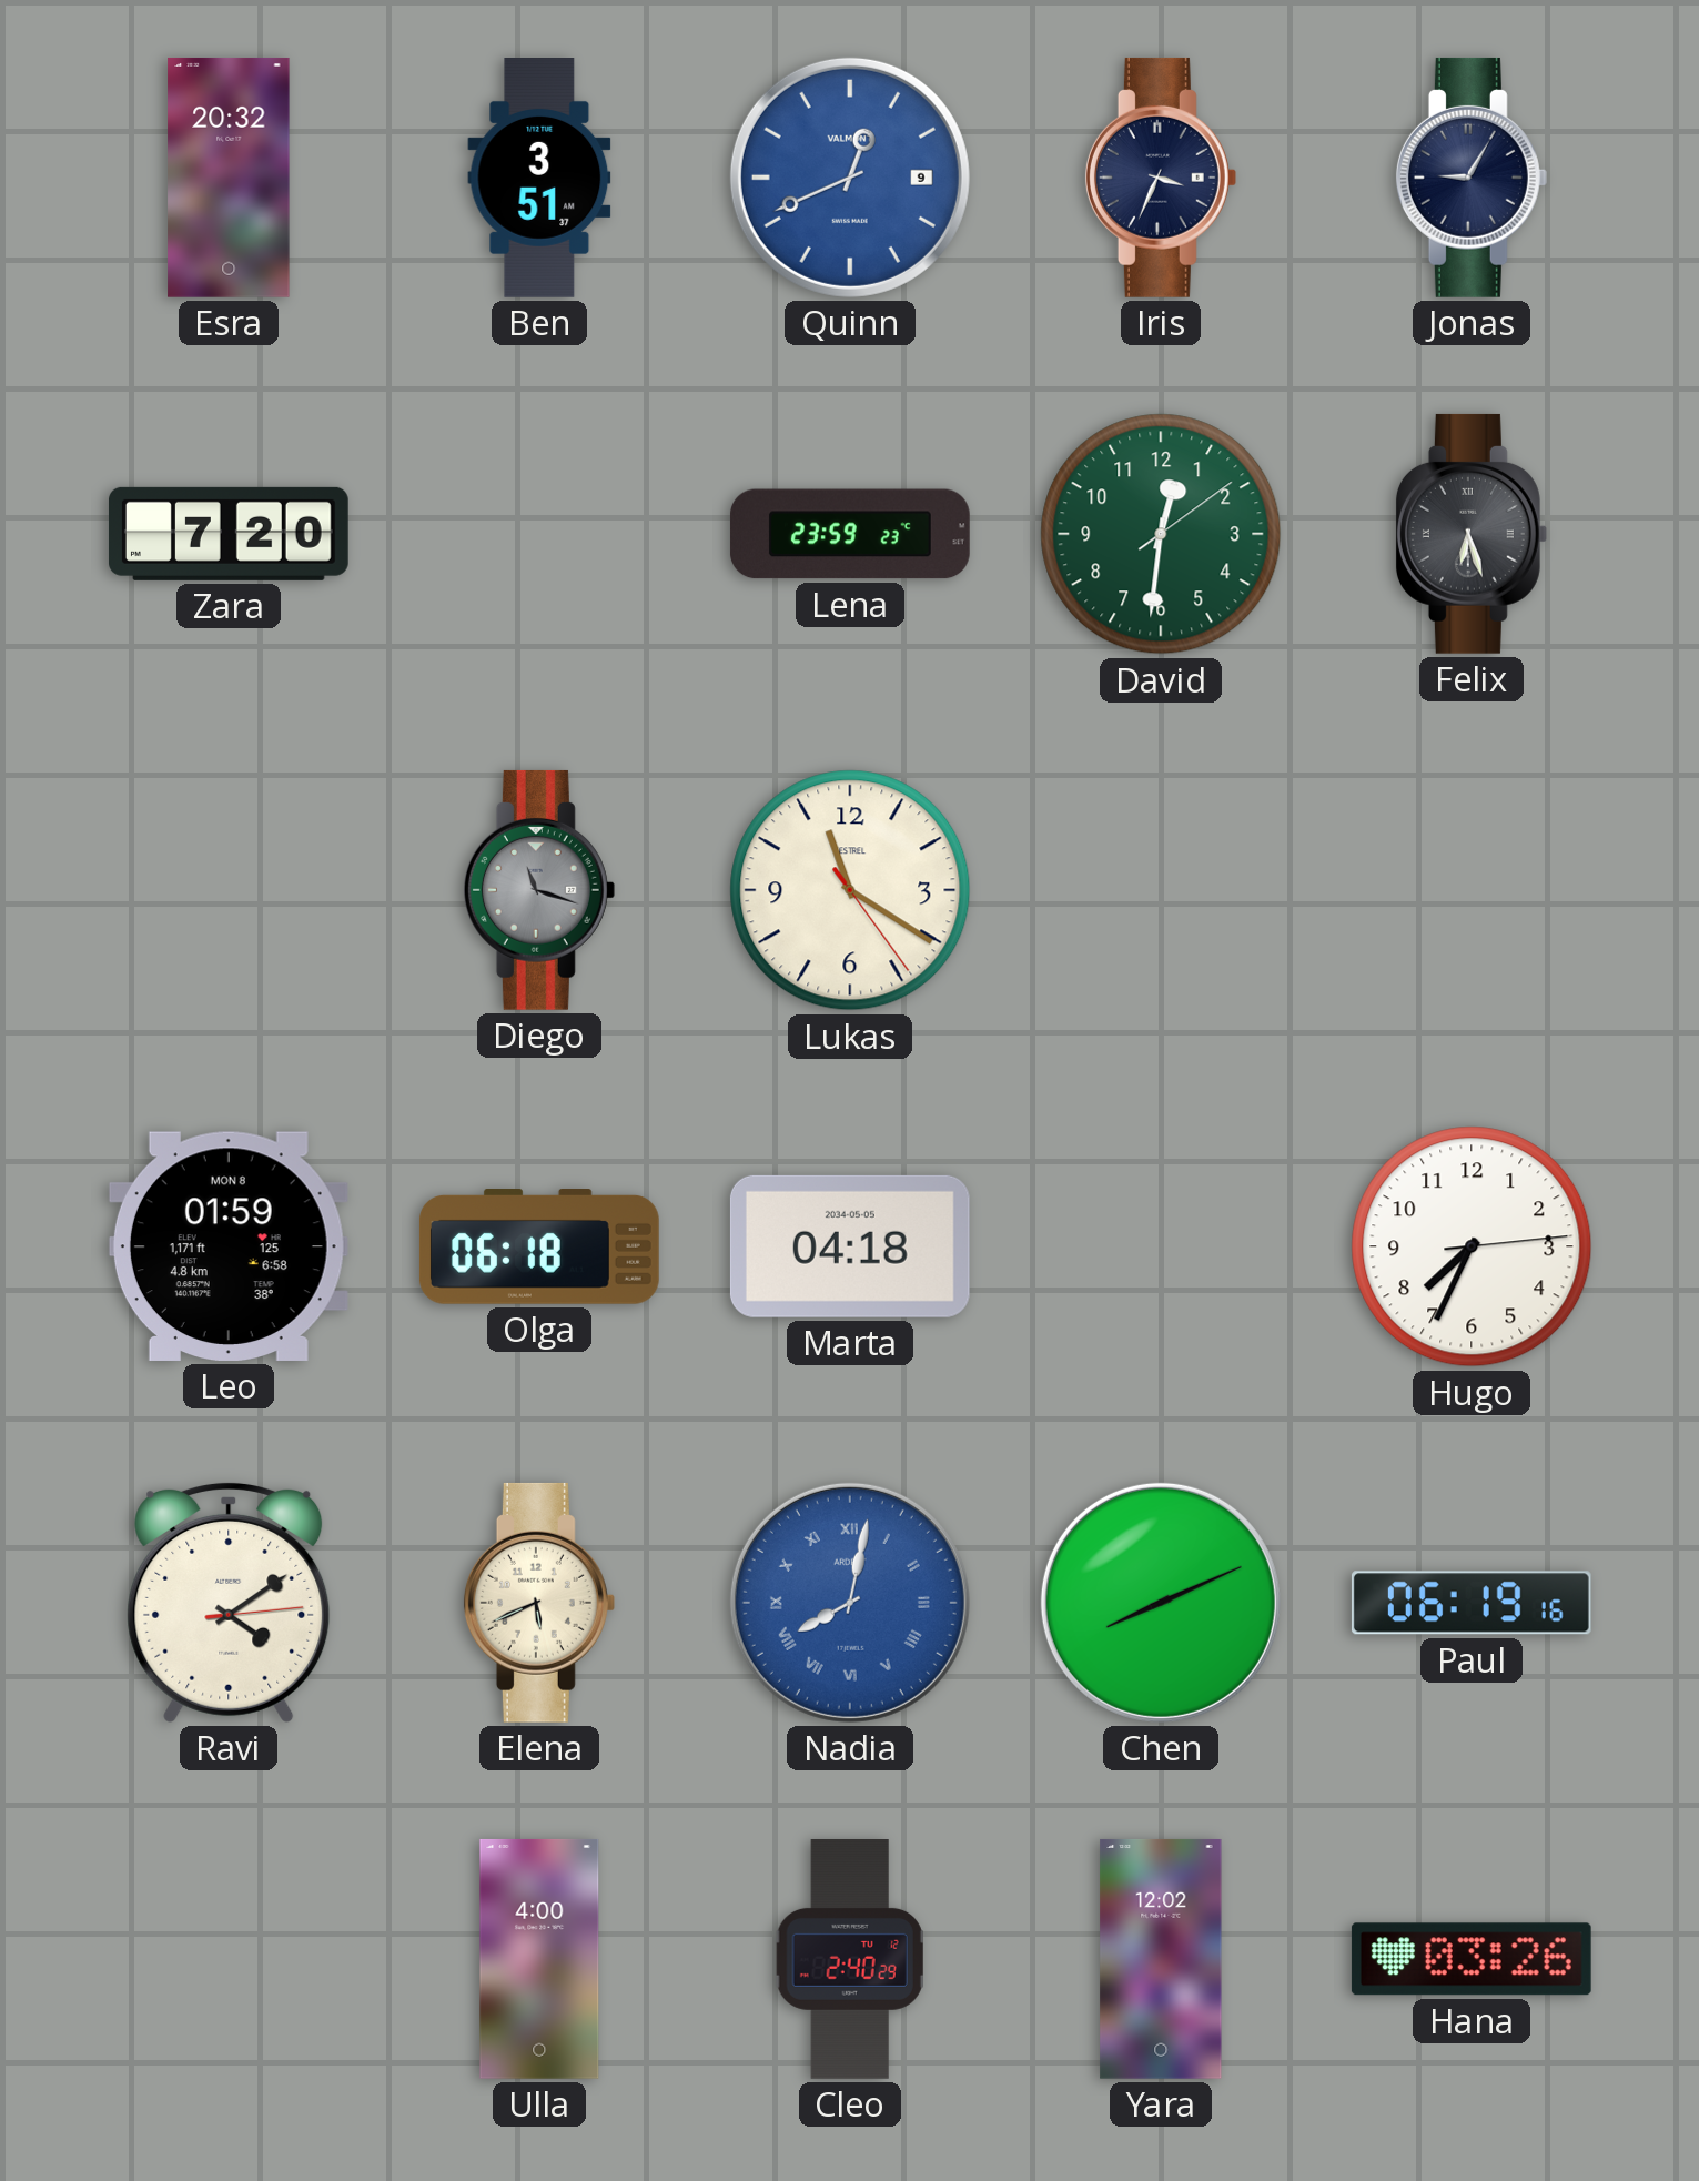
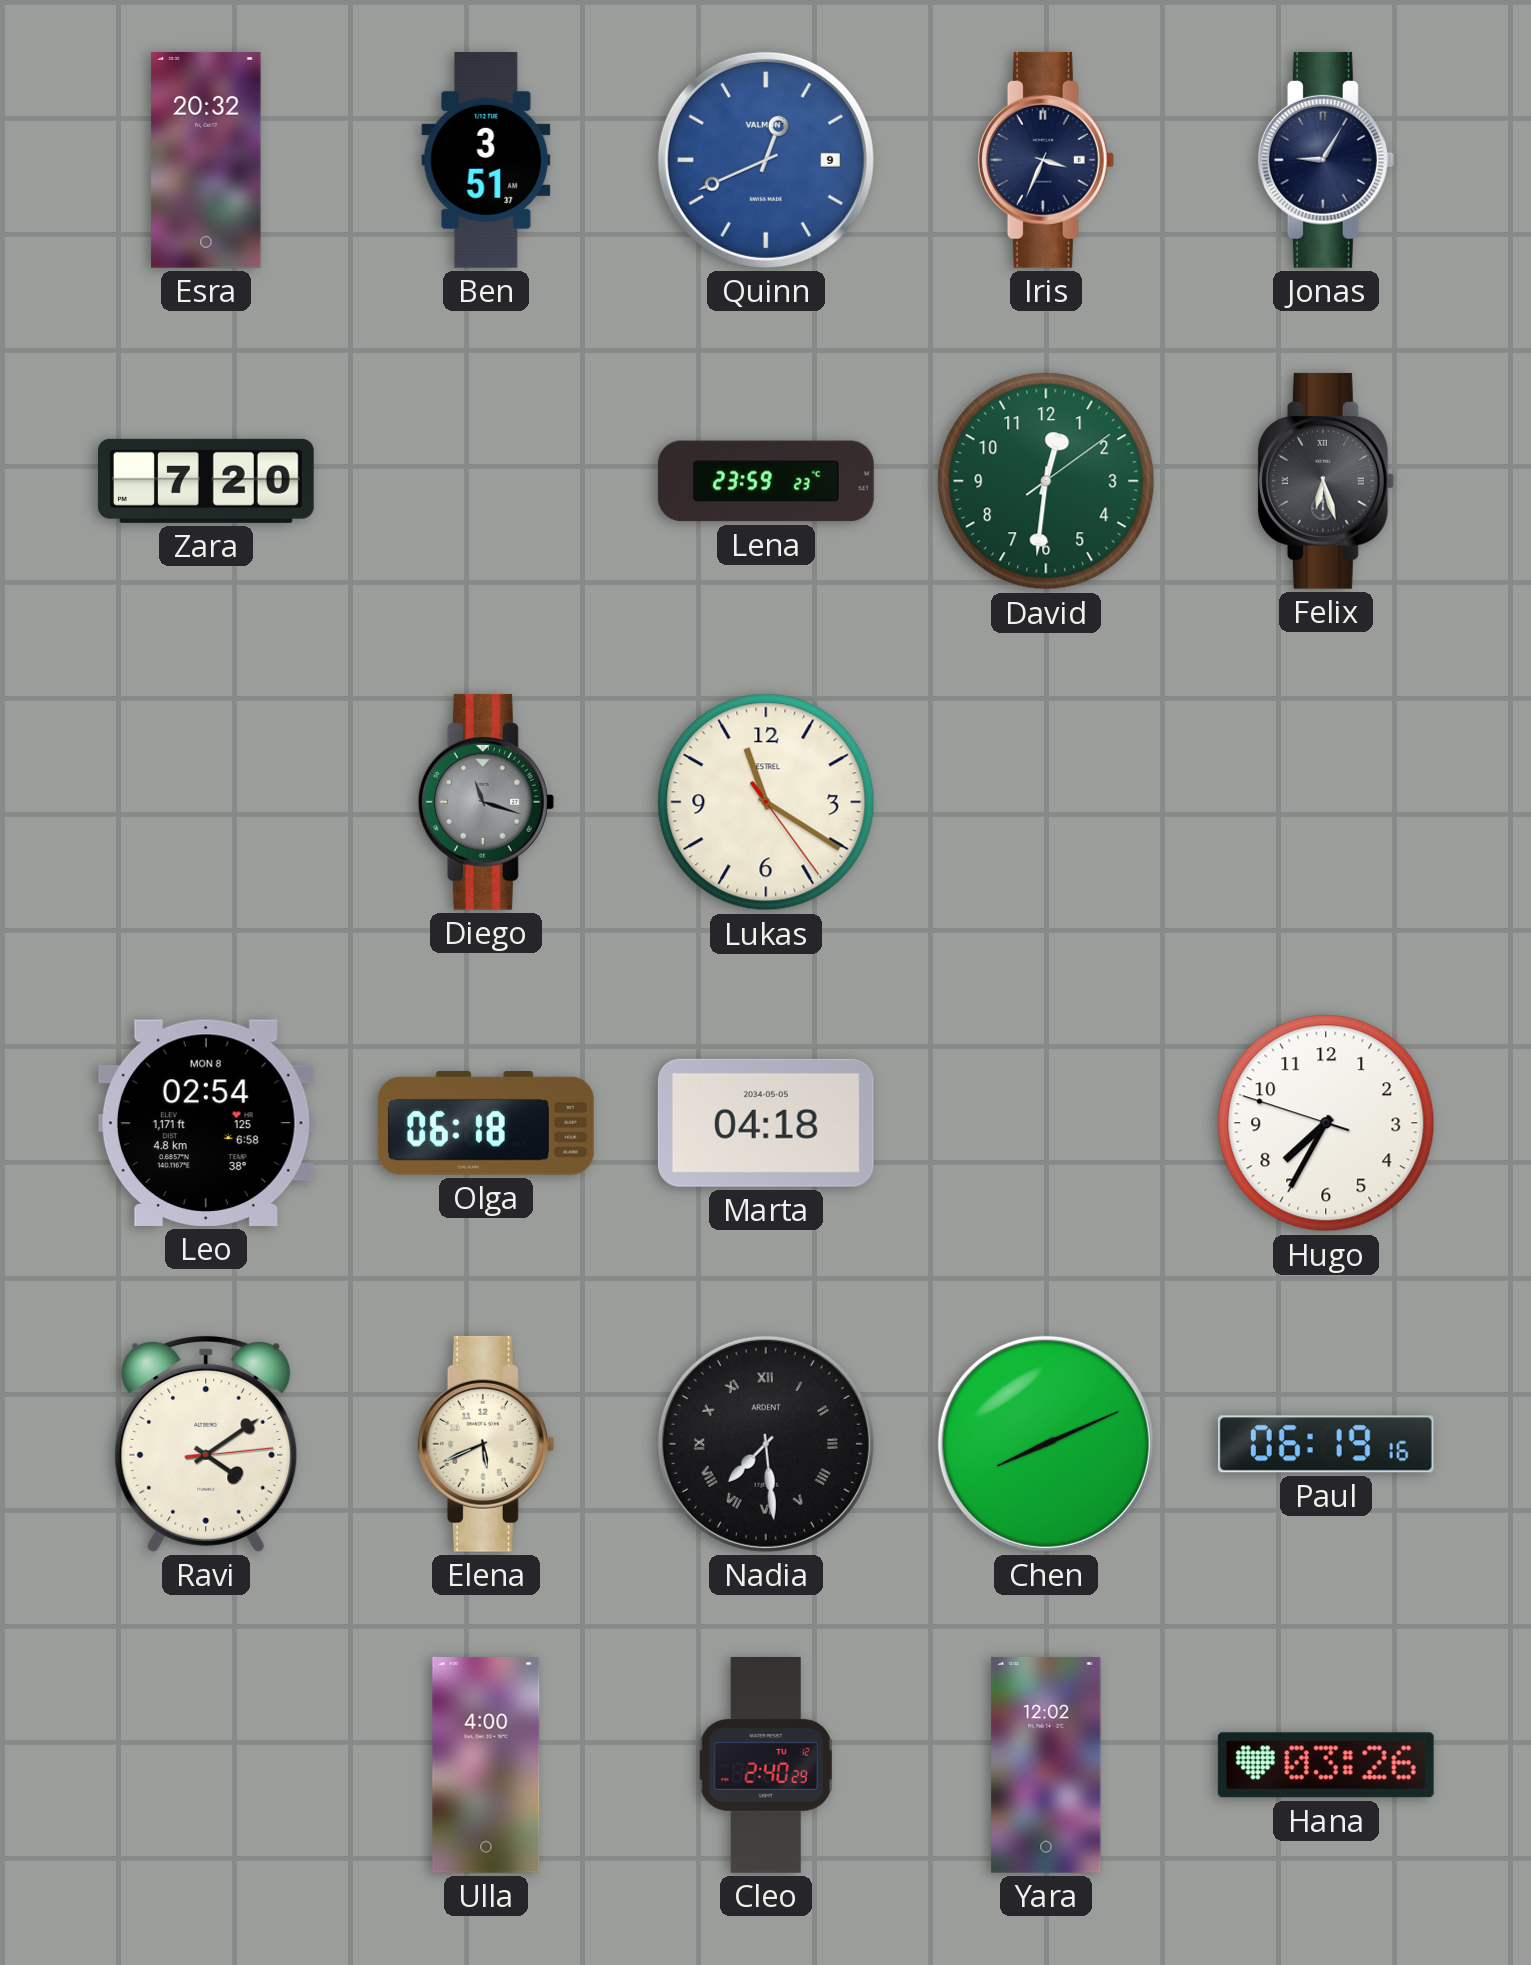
Leo: 01:59 -> 02:54
Hugo: 7:34:14 -> 7:34:48
Nadia: 8:02 -> 7:29
Nadia dial: blue -> black
